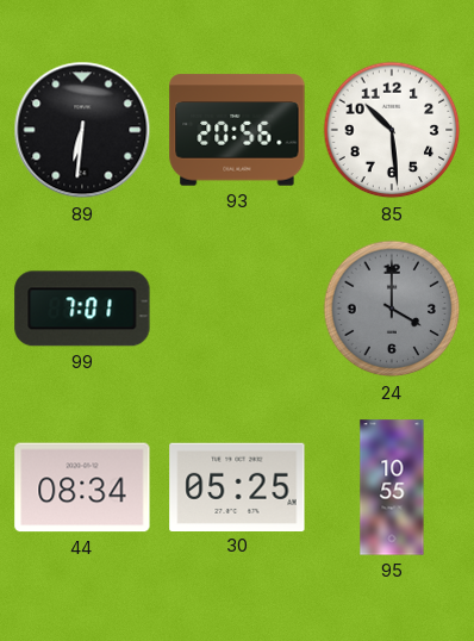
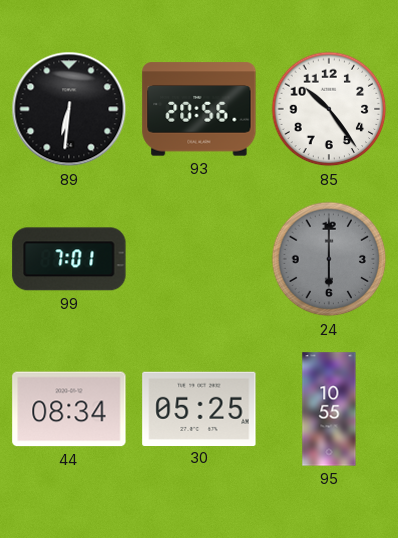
85: 10:29 -> 10:24
24: 4:00 -> 6:00
